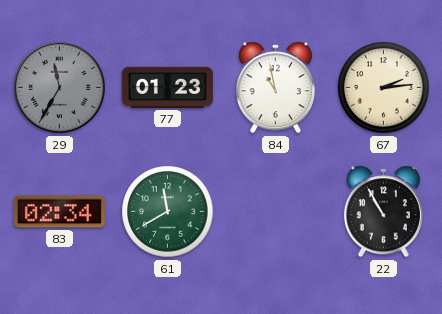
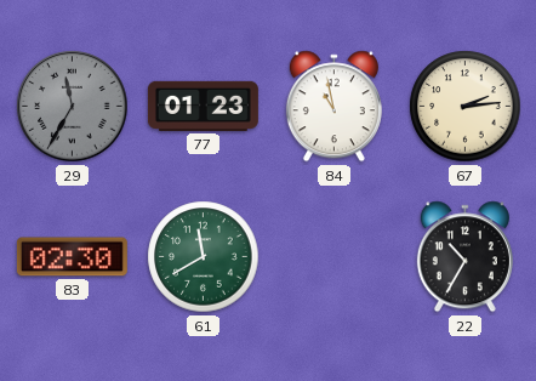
83: 02:34 -> 02:30
22: 10:55 -> 10:35
